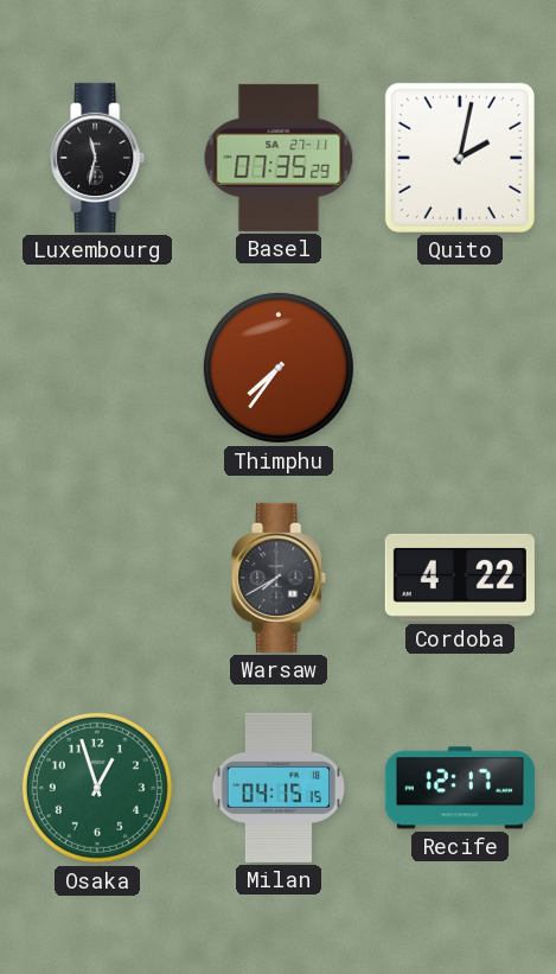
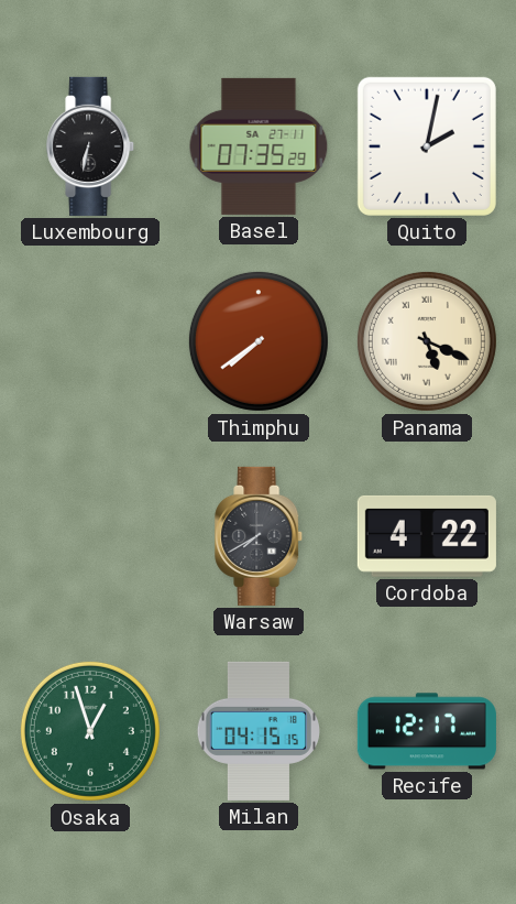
Luxembourg: 11:32 -> 6:32
Thimphu: 7:36 -> 7:39
Panama: none -> 5:19
